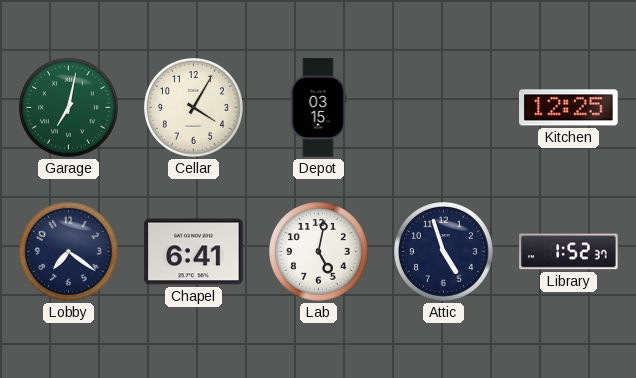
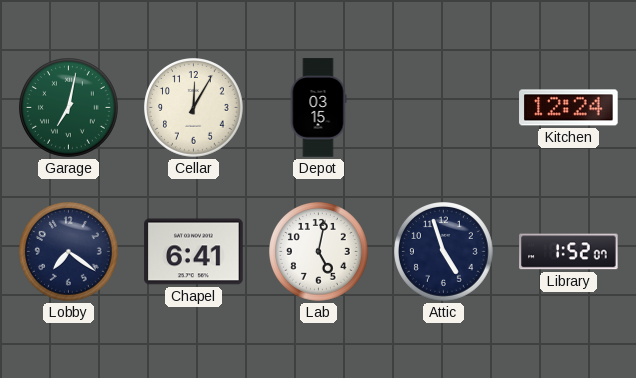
Cellar: 4:05 -> 12:05
Kitchen: 12:25 -> 12:24
Library: 1:52:37 -> 1:52:07
